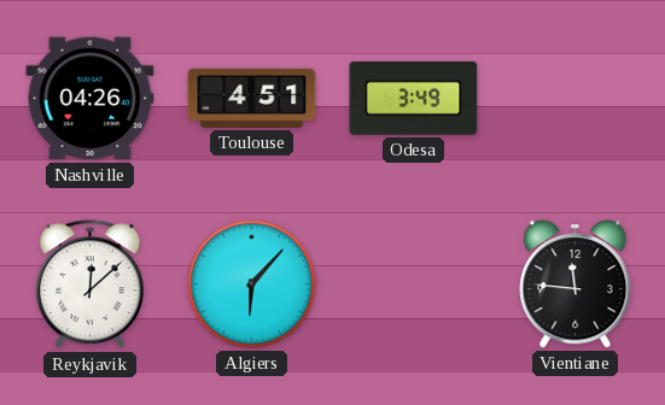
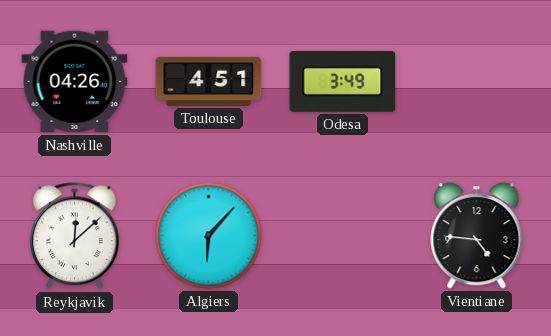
Vientiane: 11:46 -> 4:46
